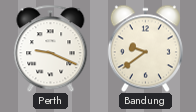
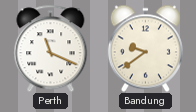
Perth: 9:19 -> 11:19
